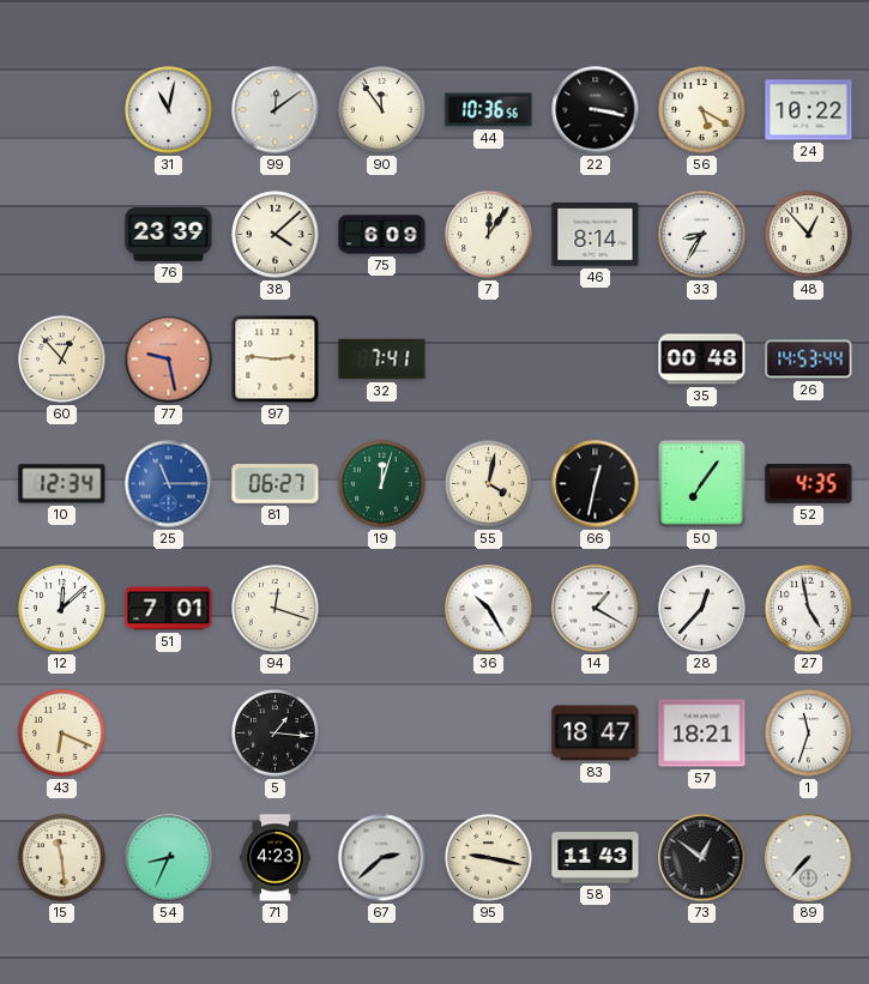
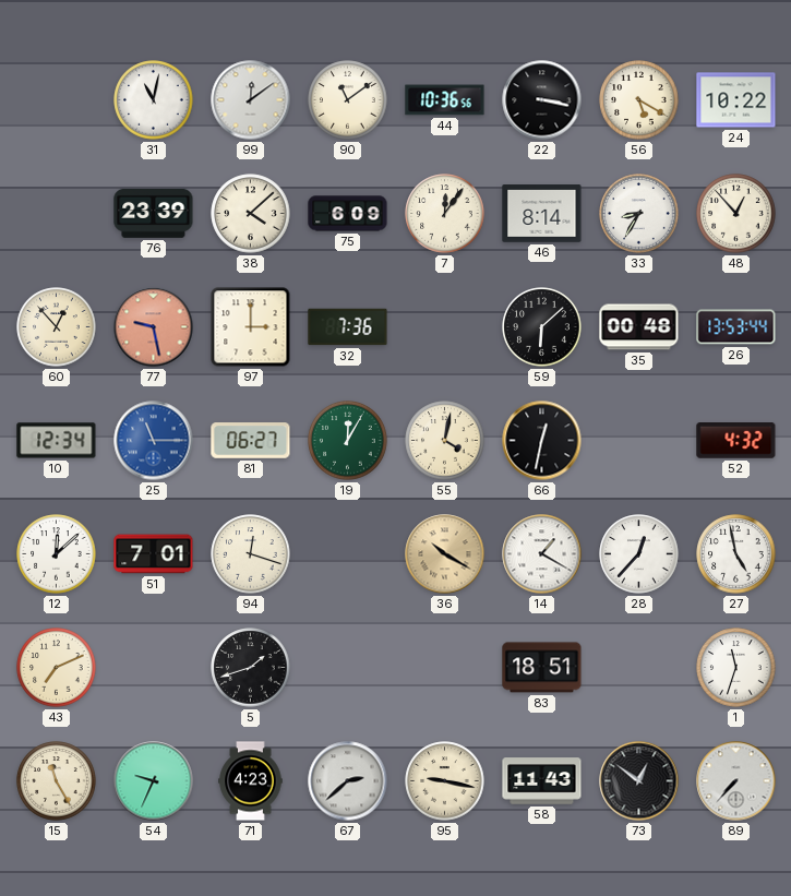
90: 11:54 -> 11:09
97: 2:46 -> 3:00
32: 7:41 -> 7:36
59: none -> 6:08
26: 14:53 -> 13:53
19: 12:03 -> 12:05
50: 7:06 -> none
52: 4:35 -> 4:32
36: 10:25 -> 10:20
36 dial: white -> champagne
43: 6:19 -> 7:11
5: 1:16 -> 1:42
83: 18:47 -> 18:51
57: 18:21 -> none
15: 11:29 -> 11:25
54: 8:34 -> 9:34
